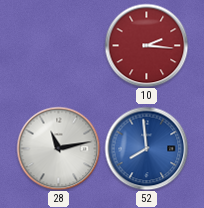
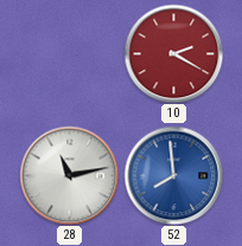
10: 2:16 -> 2:20
